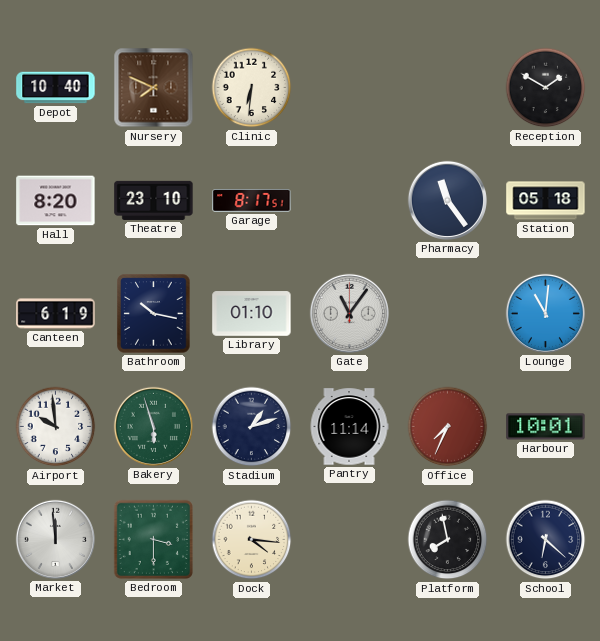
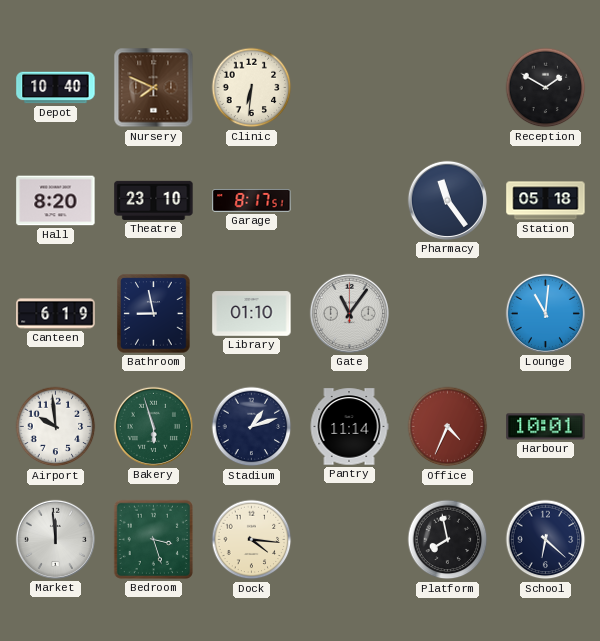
Bathroom: 10:17 -> 8:58
Office: 7:34 -> 4:34
Bedroom: 3:30 -> 3:27
